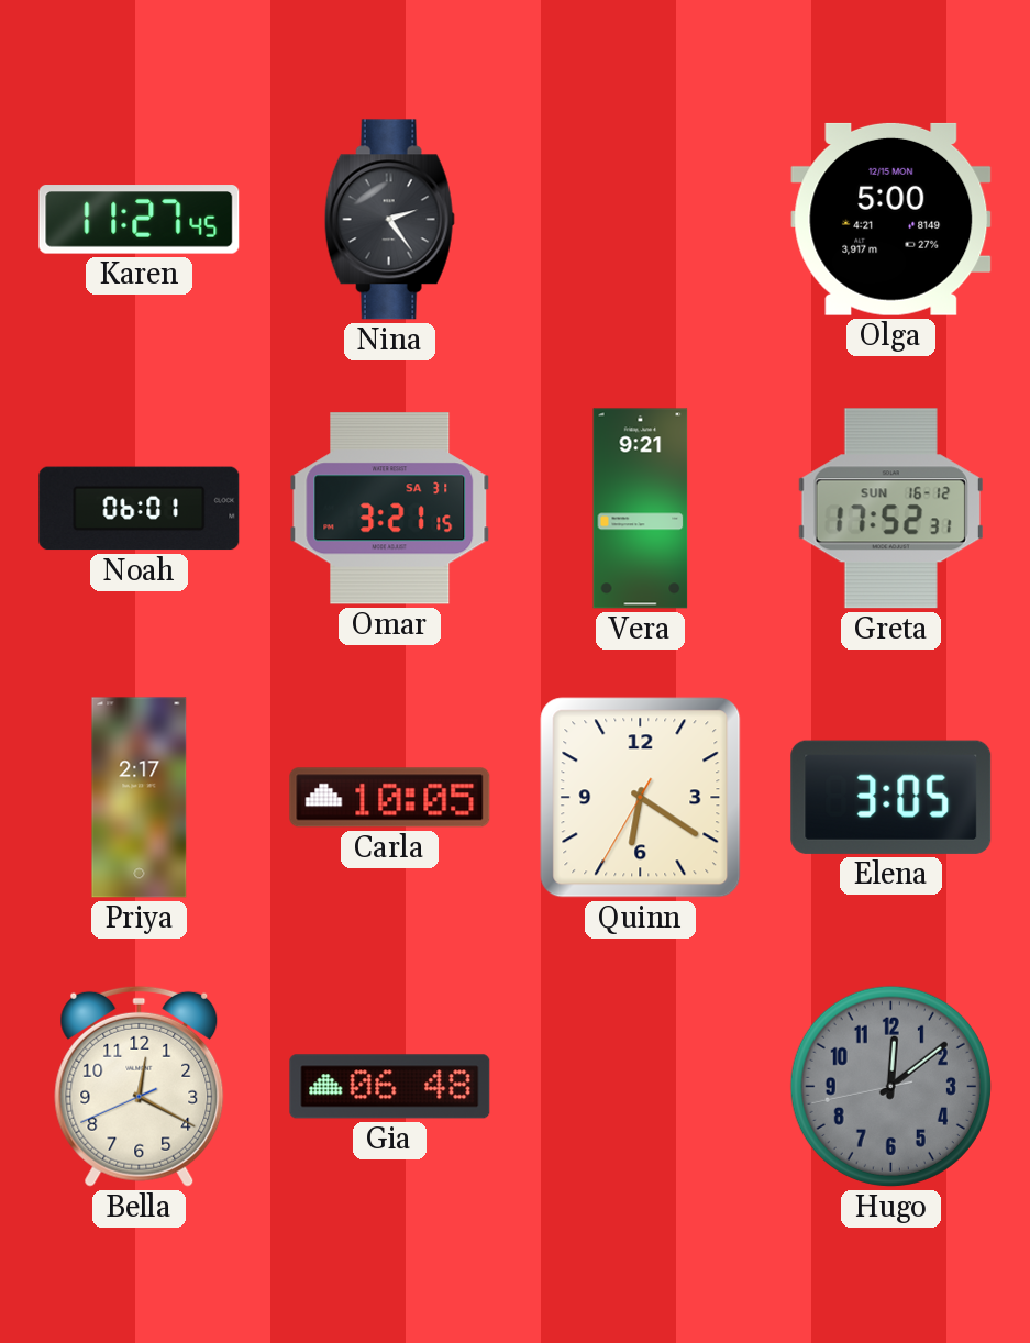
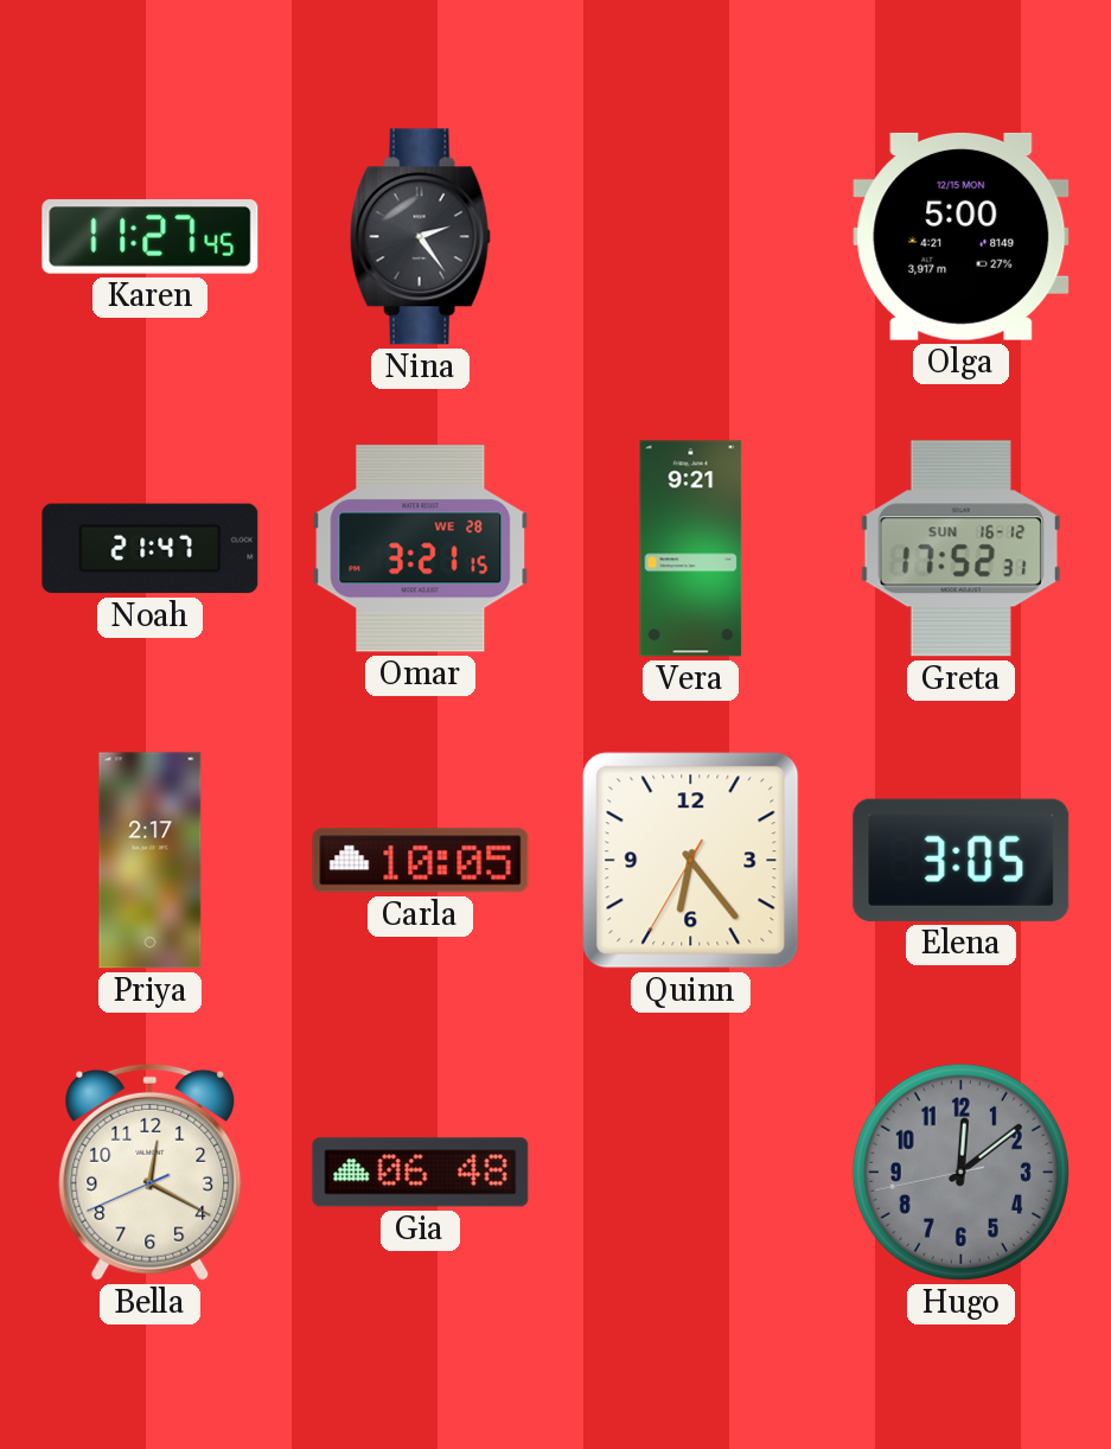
Noah: 06:01 -> 21:47
Omar date: SA 31 -> WE 28
Quinn: 6:20 -> 6:23
